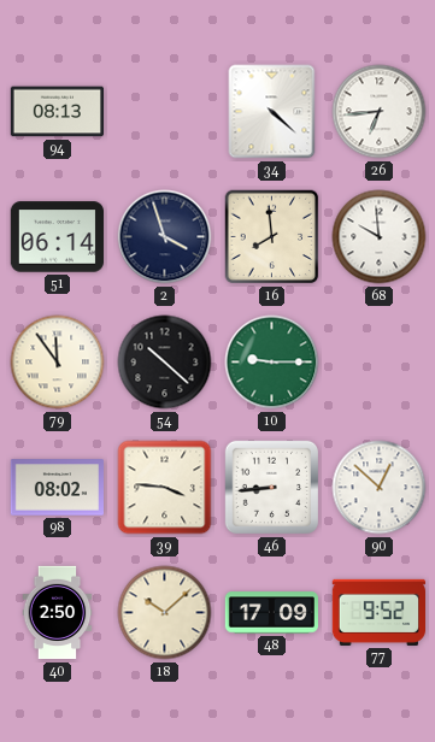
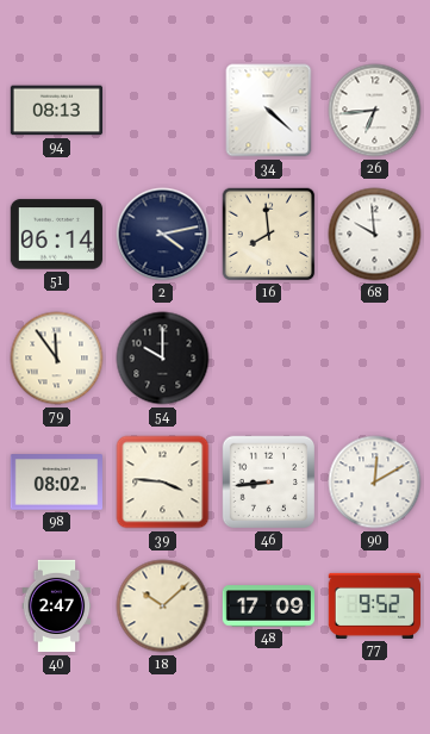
2: 3:57 -> 4:13
54: 10:22 -> 10:00
10: 9:15 -> none
90: 12:52 -> 12:10
40: 2:50 -> 2:47
